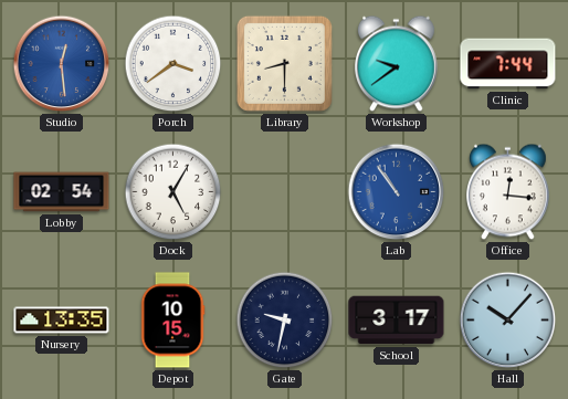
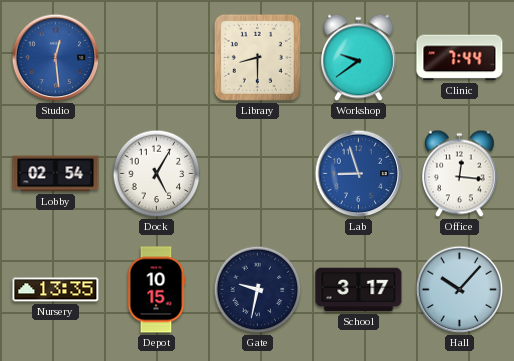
Porch: 3:39 -> none
Lab: 10:54 -> 8:57
